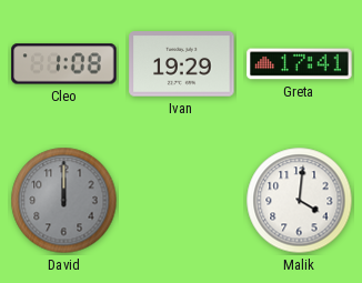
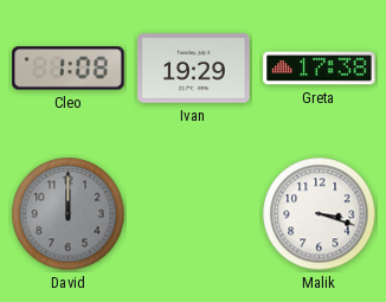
Greta: 17:41 -> 17:38
Malik: 4:01 -> 3:18
